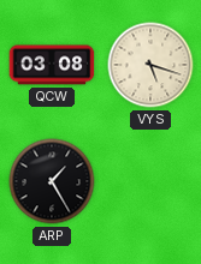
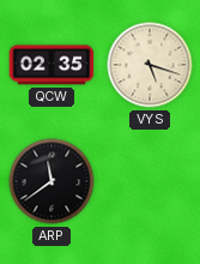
QCW: 03:08 -> 02:35
ARP: 1:25 -> 11:39
